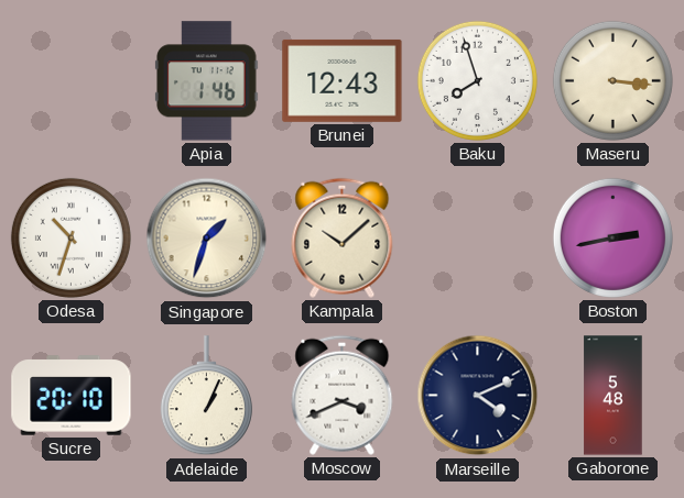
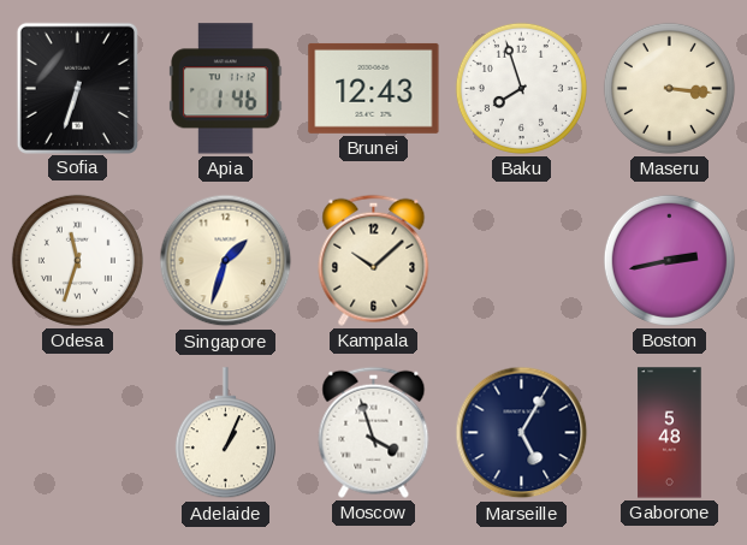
Sofia: none -> 6:33
Odesa: 10:33 -> 11:33
Sucre: 20:10 -> none
Moscow: 3:41 -> 3:57
Marseille: 4:11 -> 5:05
